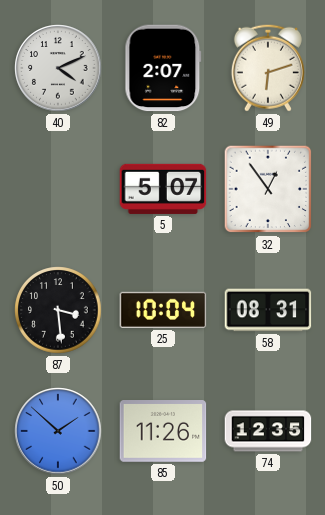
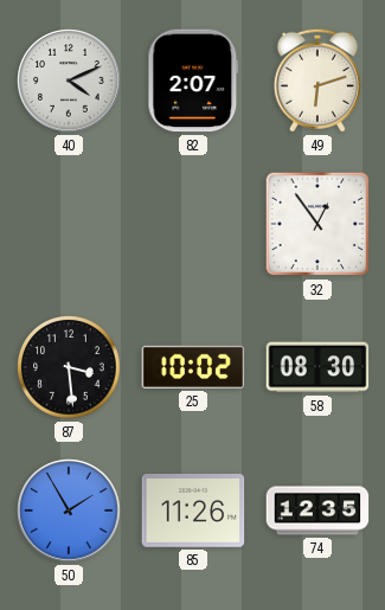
5: 5:07 -> none
25: 10:04 -> 10:02
58: 08:31 -> 08:30
50: 1:52 -> 1:55
